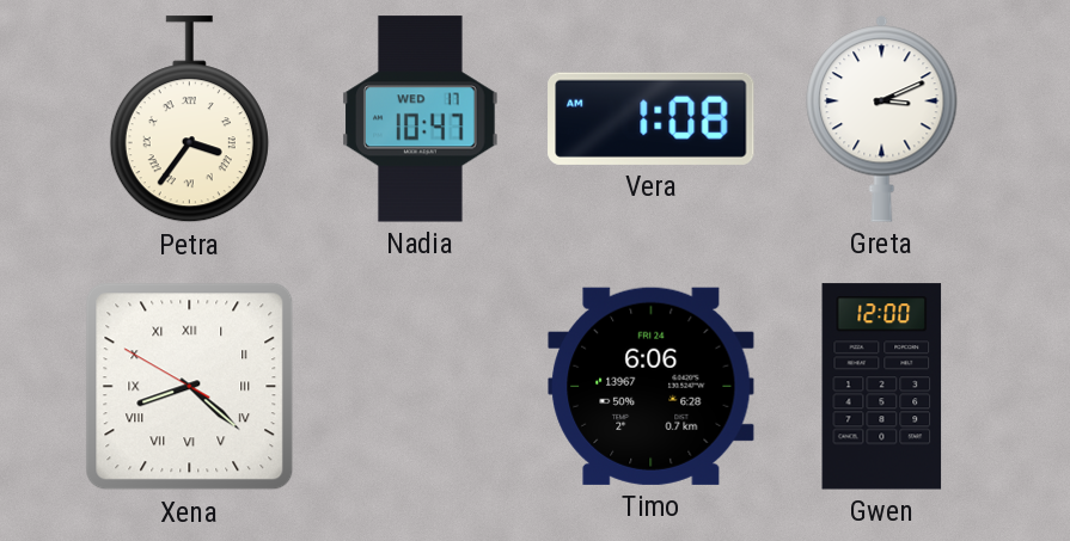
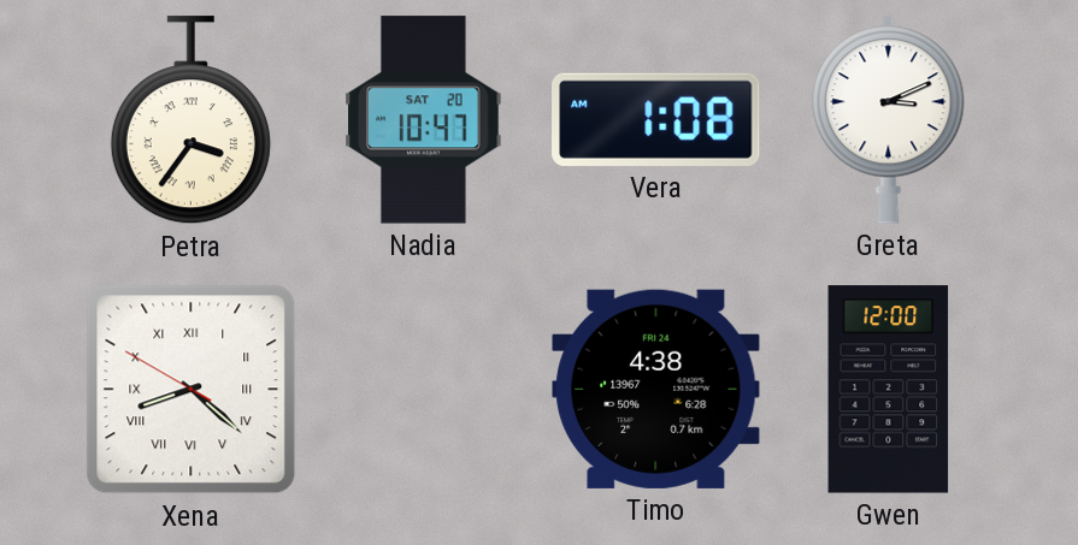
Nadia date: WED 17 -> SAT 20
Timo: 6:06 -> 4:38
